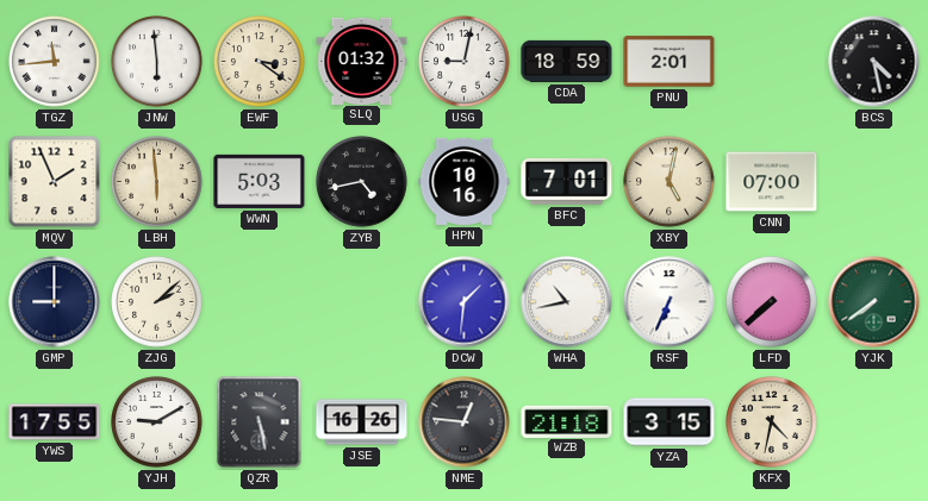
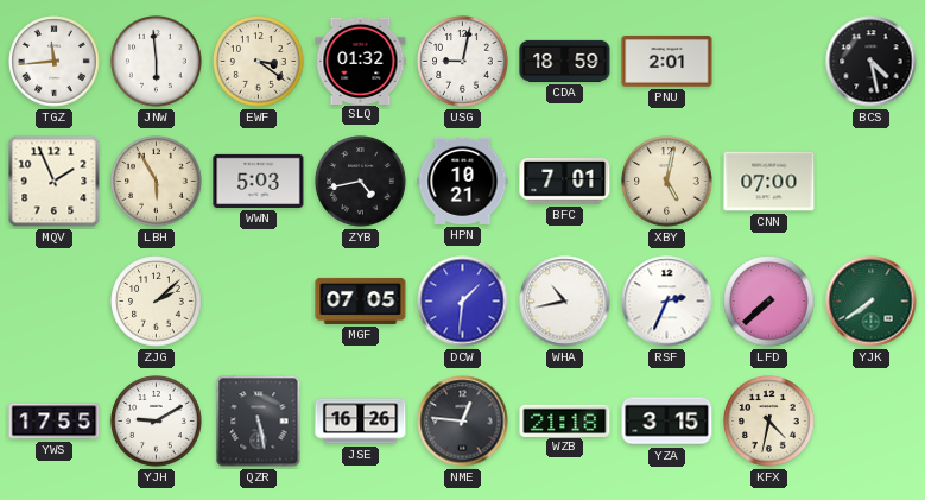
LBH: 5:59 -> 5:55
HPN: 10:16 -> 10:21
GMP: 9:00 -> none
MGF: none -> 07:05
RSF: 6:34 -> 2:34
